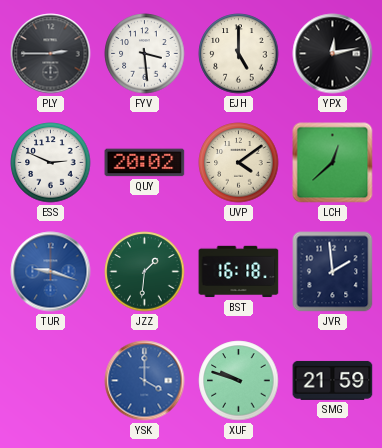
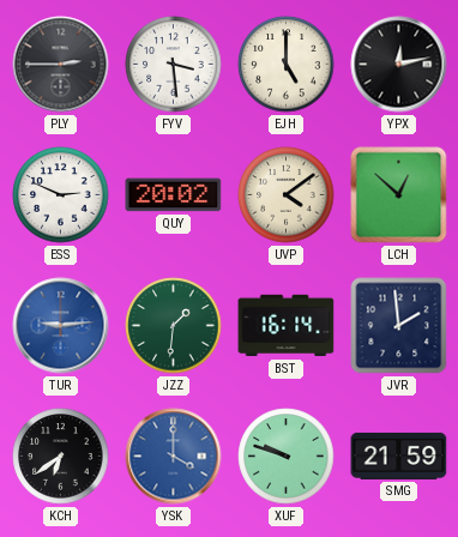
LCH: 12:38 -> 12:52
TUR: 9:18 -> 9:14
BST: 16:18 -> 16:14
KCH: none -> 6:39
